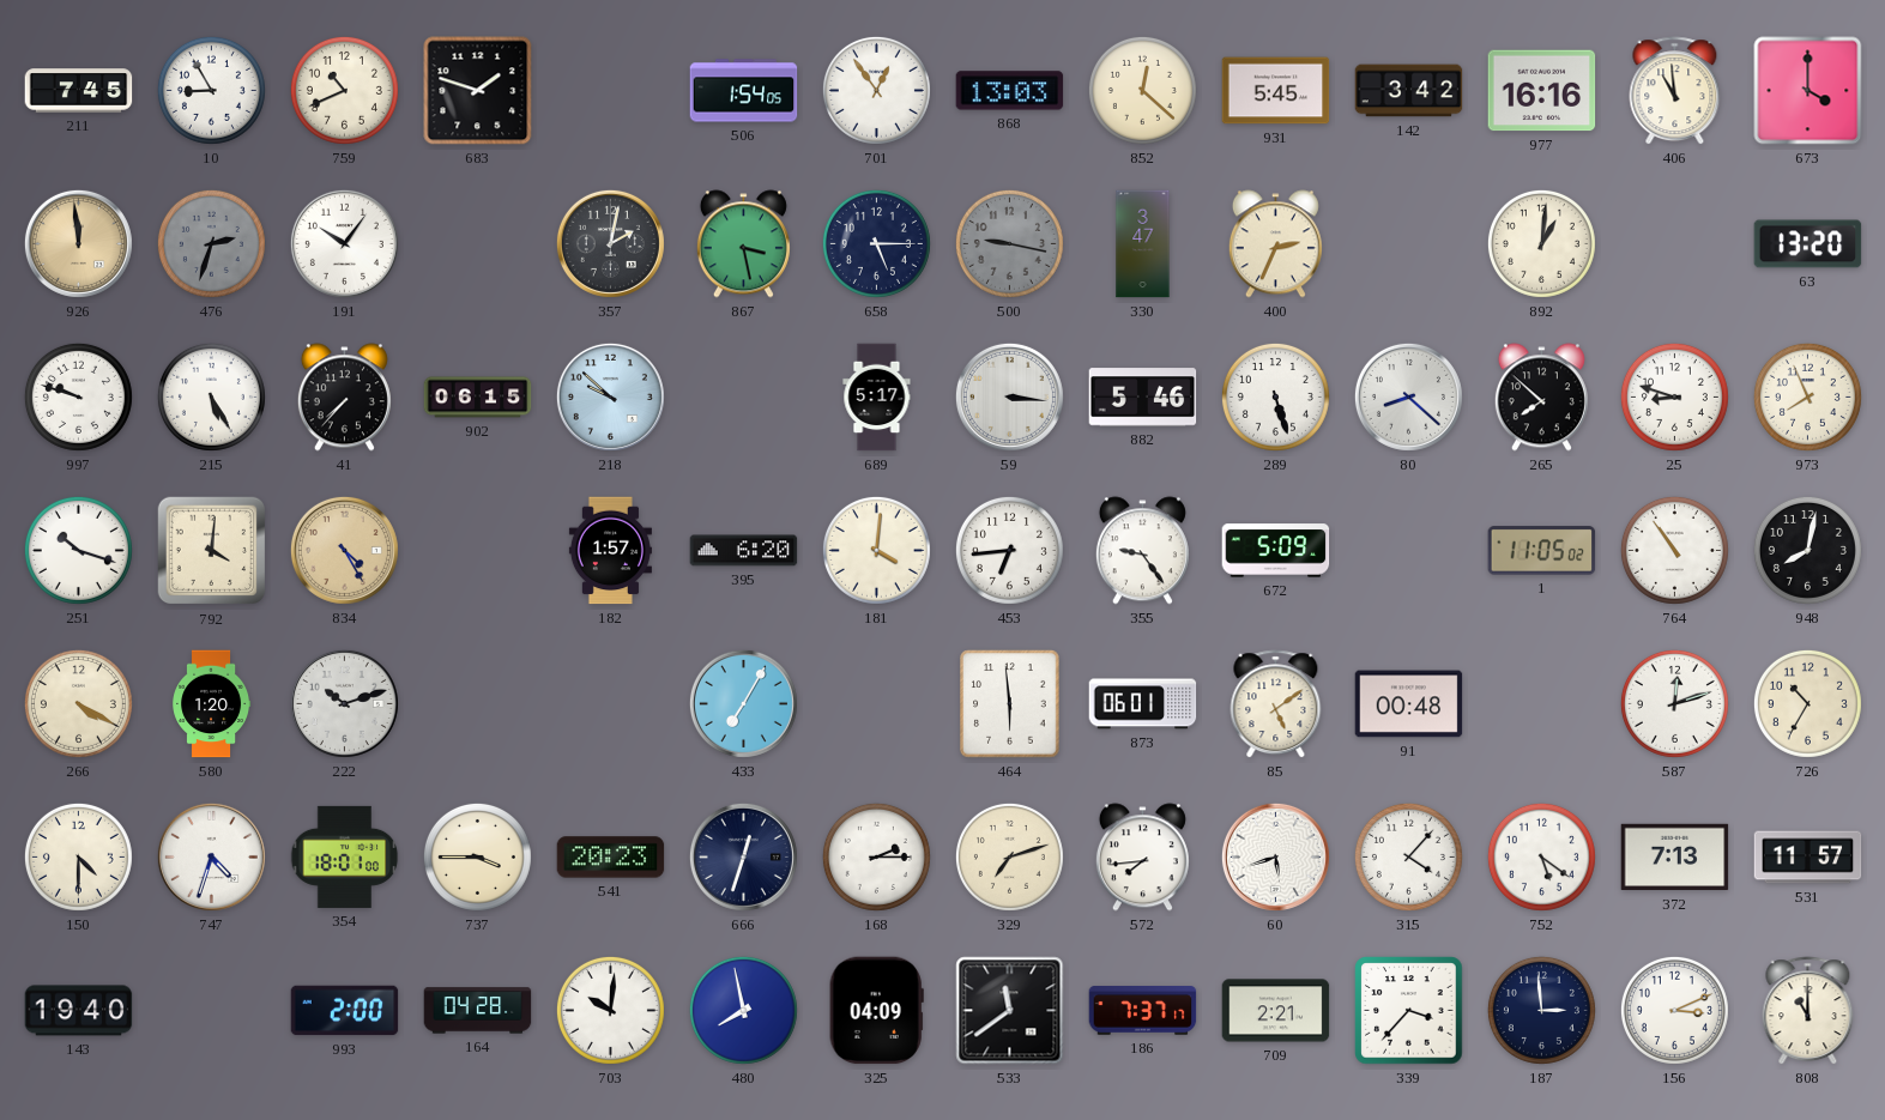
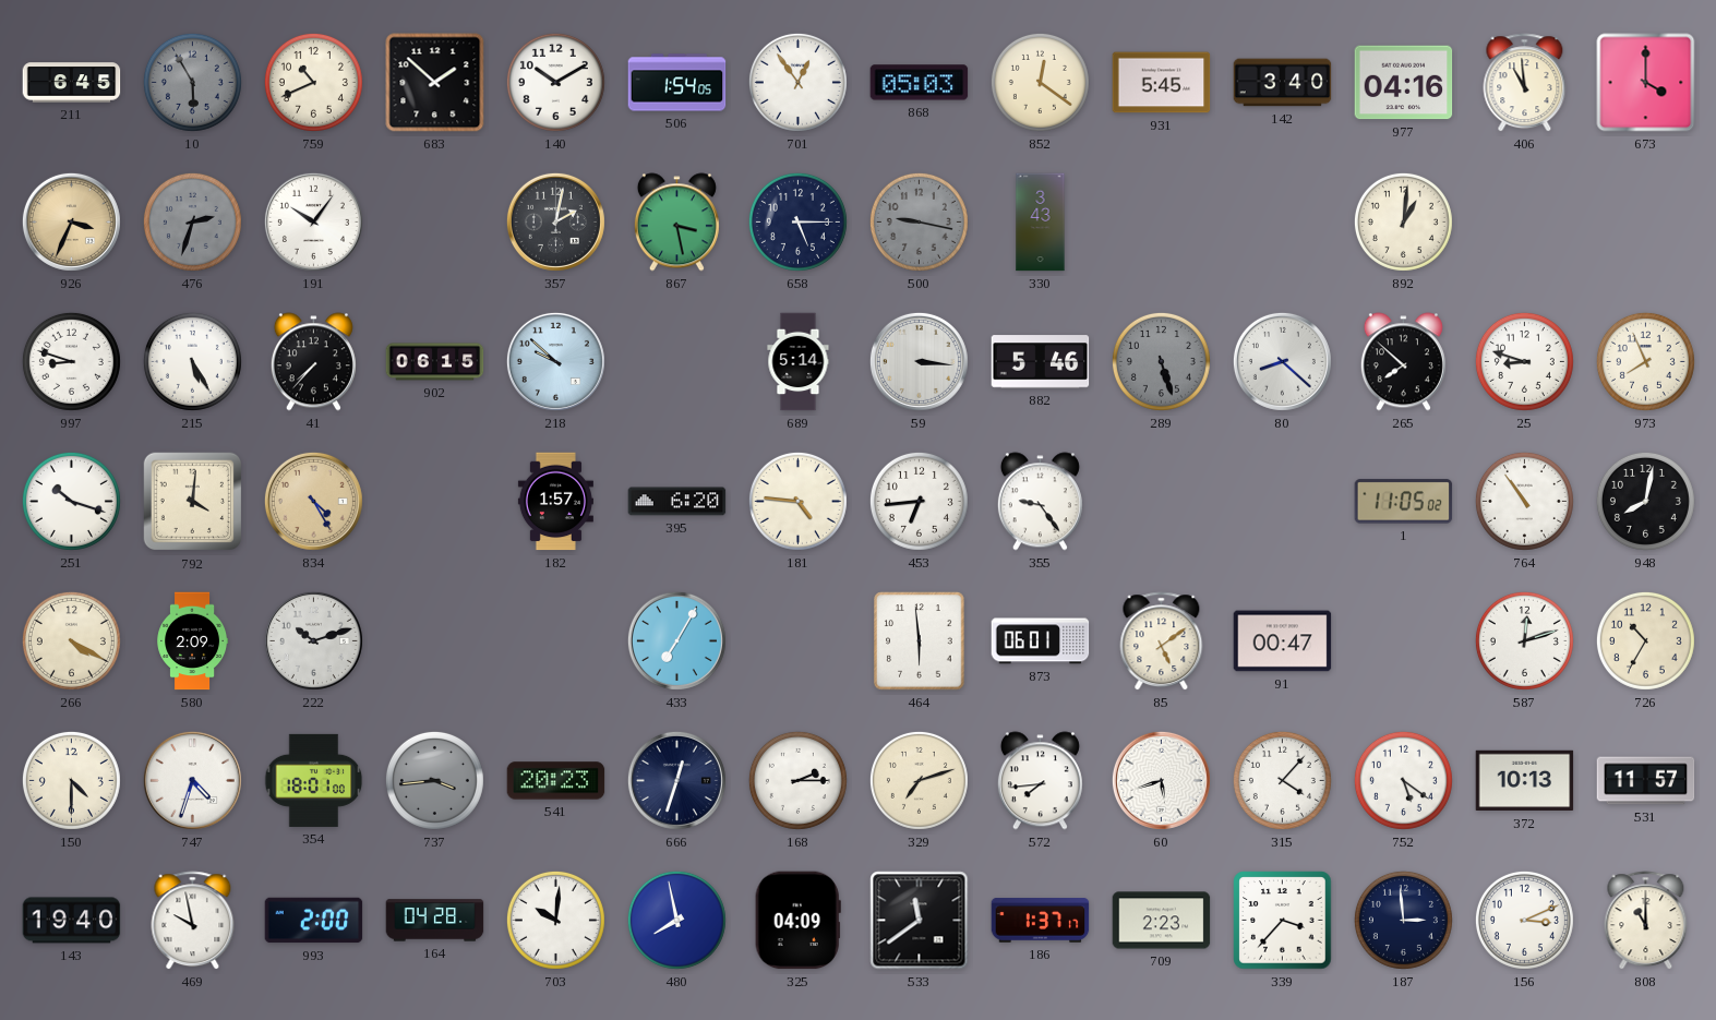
211: 7:45 -> 6:45
10: 8:55 -> 5:55
10 dial: white -> grey
683: 1:48 -> 1:52
140: none -> 10:10
868: 13:03 -> 05:03
852: 12:22 -> 12:21
142: 3:42 -> 3:40
977: 16:16 -> 04:16
926: 11:59 -> 3:34
330: 3:47 -> 3:43
400: 2:34 -> none
63: 13:20 -> none
997: 9:48 -> 8:48
689: 5:17 -> 5:14
289 dial: white -> grey
181: 4:01 -> 4:46
672: 5:09 -> none
580: 1:20 -> 2:09
91: 00:48 -> 00:47
737: 3:45 -> 3:44
737 dial: cream -> grey
372: 7:13 -> 10:13
469: none -> 9:58
186: 7:37 -> 1:37
709: 2:21 -> 2:23
